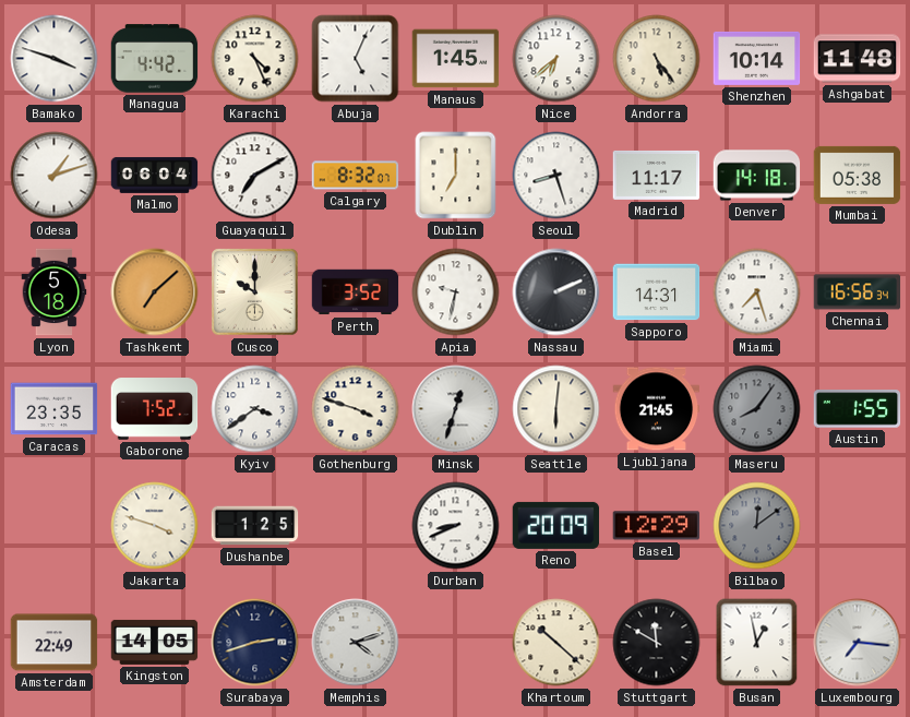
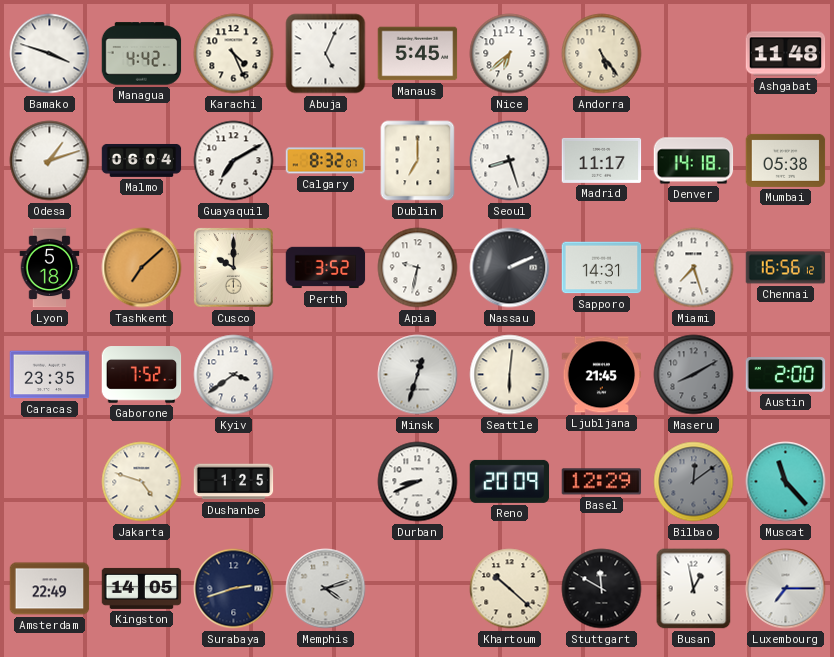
Manaus: 1:45 -> 5:45
Shenzhen: 10:14 -> none
Chennai: 16:56:34 -> 16:56:12
Gothenburg: 3:48 -> none
Maseru: 8:06 -> 8:10
Austin: 1:55 -> 2:00
Jakarta: 3:48 -> 4:48
Muscat: none -> 11:23
Luxembourg: 7:16 -> 7:15
